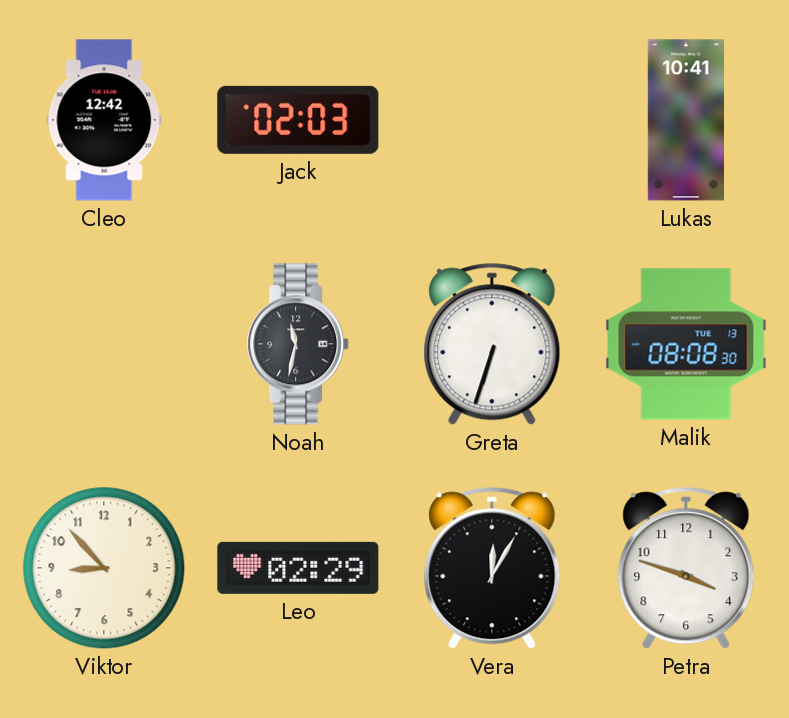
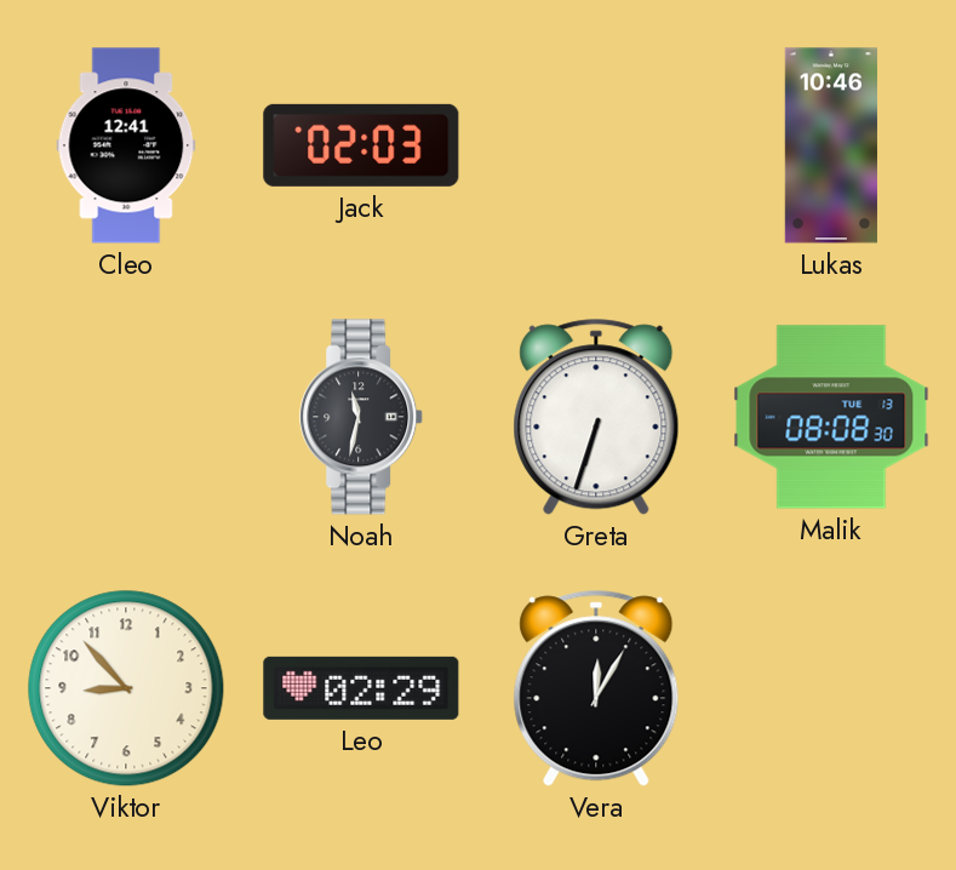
Cleo: 12:42 -> 12:41
Lukas: 10:41 -> 10:46
Petra: 3:48 -> none
